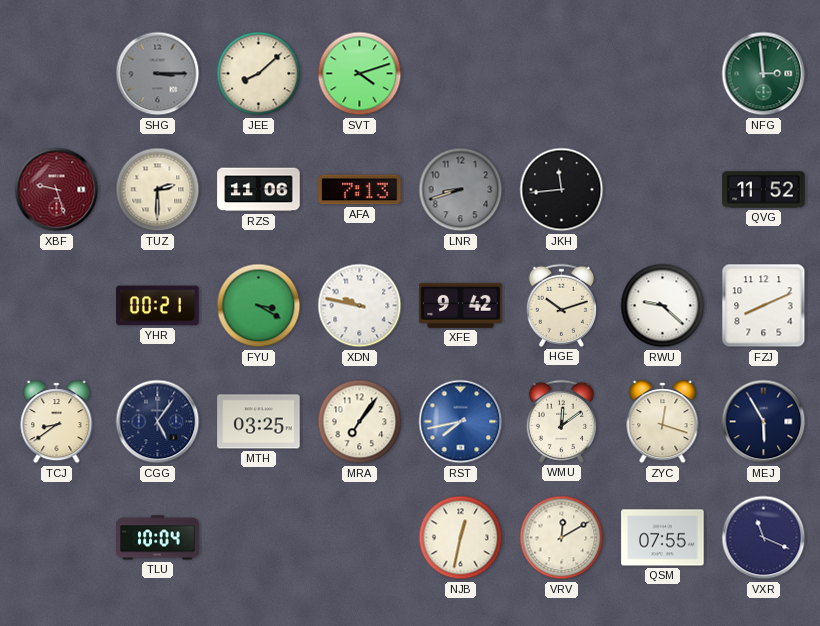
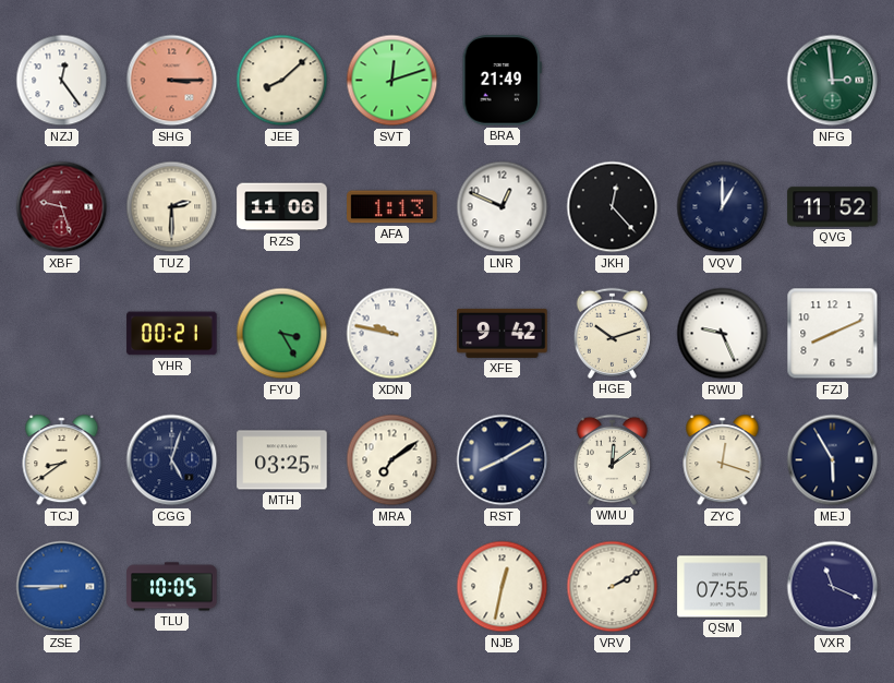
NZJ: none -> 12:24
SHG dial: grey -> salmon
SVT: 4:12 -> 12:12
BRA: none -> 21:49
AFA: 7:13 -> 1:13
LNR: 8:42 -> 12:49
LNR dial: grey -> white
JKH: 11:44 -> 12:23
VQV: none -> 1:00
FYU: 3:20 -> 3:25
RWU: 9:22 -> 9:26
CGG: 5:06 -> 5:03
MRA: 7:06 -> 7:09
RST: 7:43 -> 8:10
RST dial: blue -> navy
ZSE: none -> 8:45
TLU: 10:04 -> 10:05
VRV: 12:10 -> 2:10
